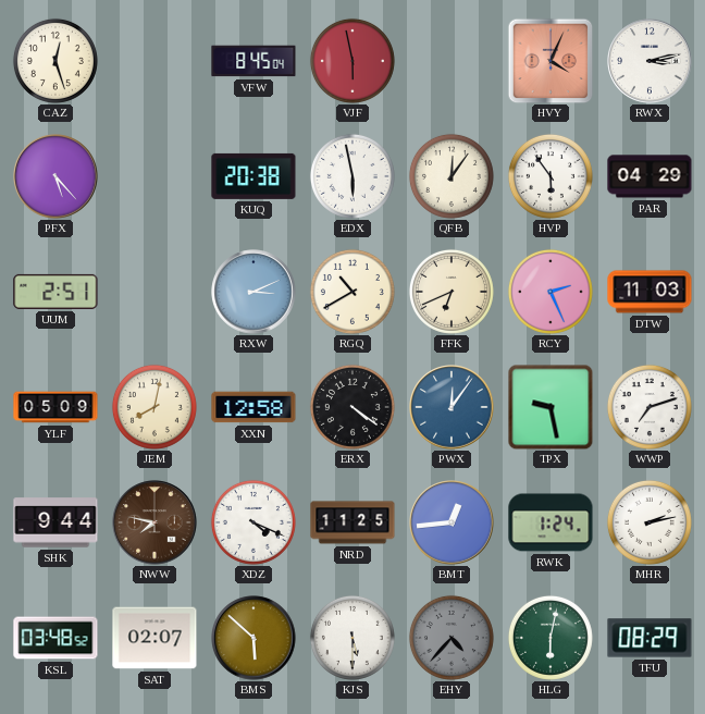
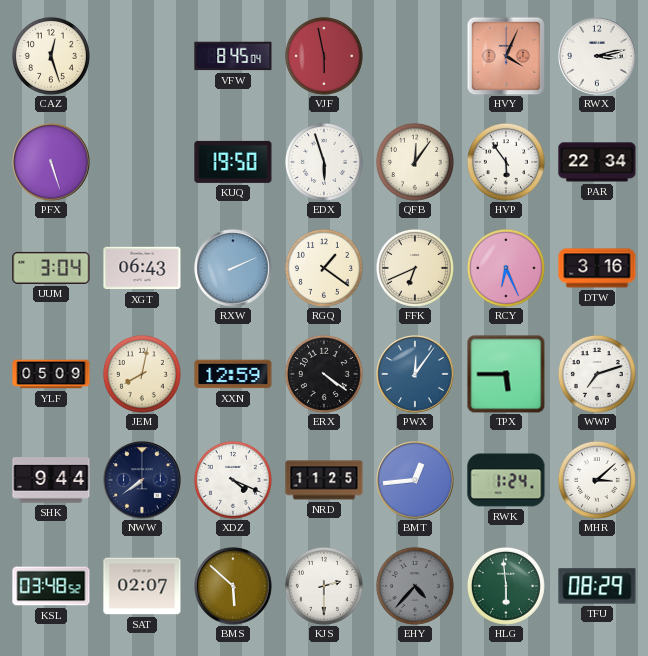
PFX: 5:23 -> 5:27
KUQ: 20:38 -> 19:50
EDX: 5:58 -> 5:57
PAR: 04:29 -> 22:34
UUM: 2:51 -> 3:04
XGT: none -> 06:43
RXW: 3:11 -> 2:11
RGQ: 10:40 -> 1:21
RCY: 2:26 -> 6:26
DTW: 11:03 -> 3:16
XXN: 12:58 -> 12:59
TPX: 9:28 -> 5:45
NWW: 7:47 -> 7:39
NWW dial: brown -> navy
MHR: 2:13 -> 3:08
KJS: 5:30 -> 2:30
HLG: 6:02 -> 5:59
